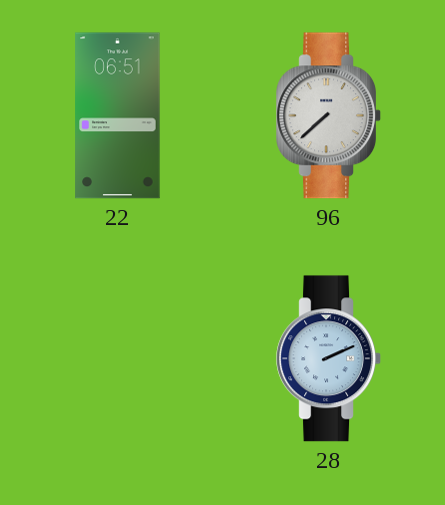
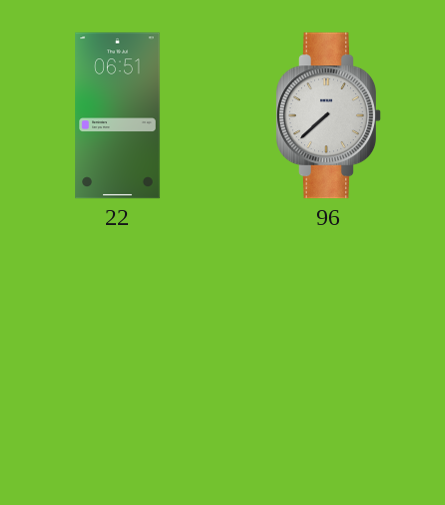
28: 2:11 -> none
